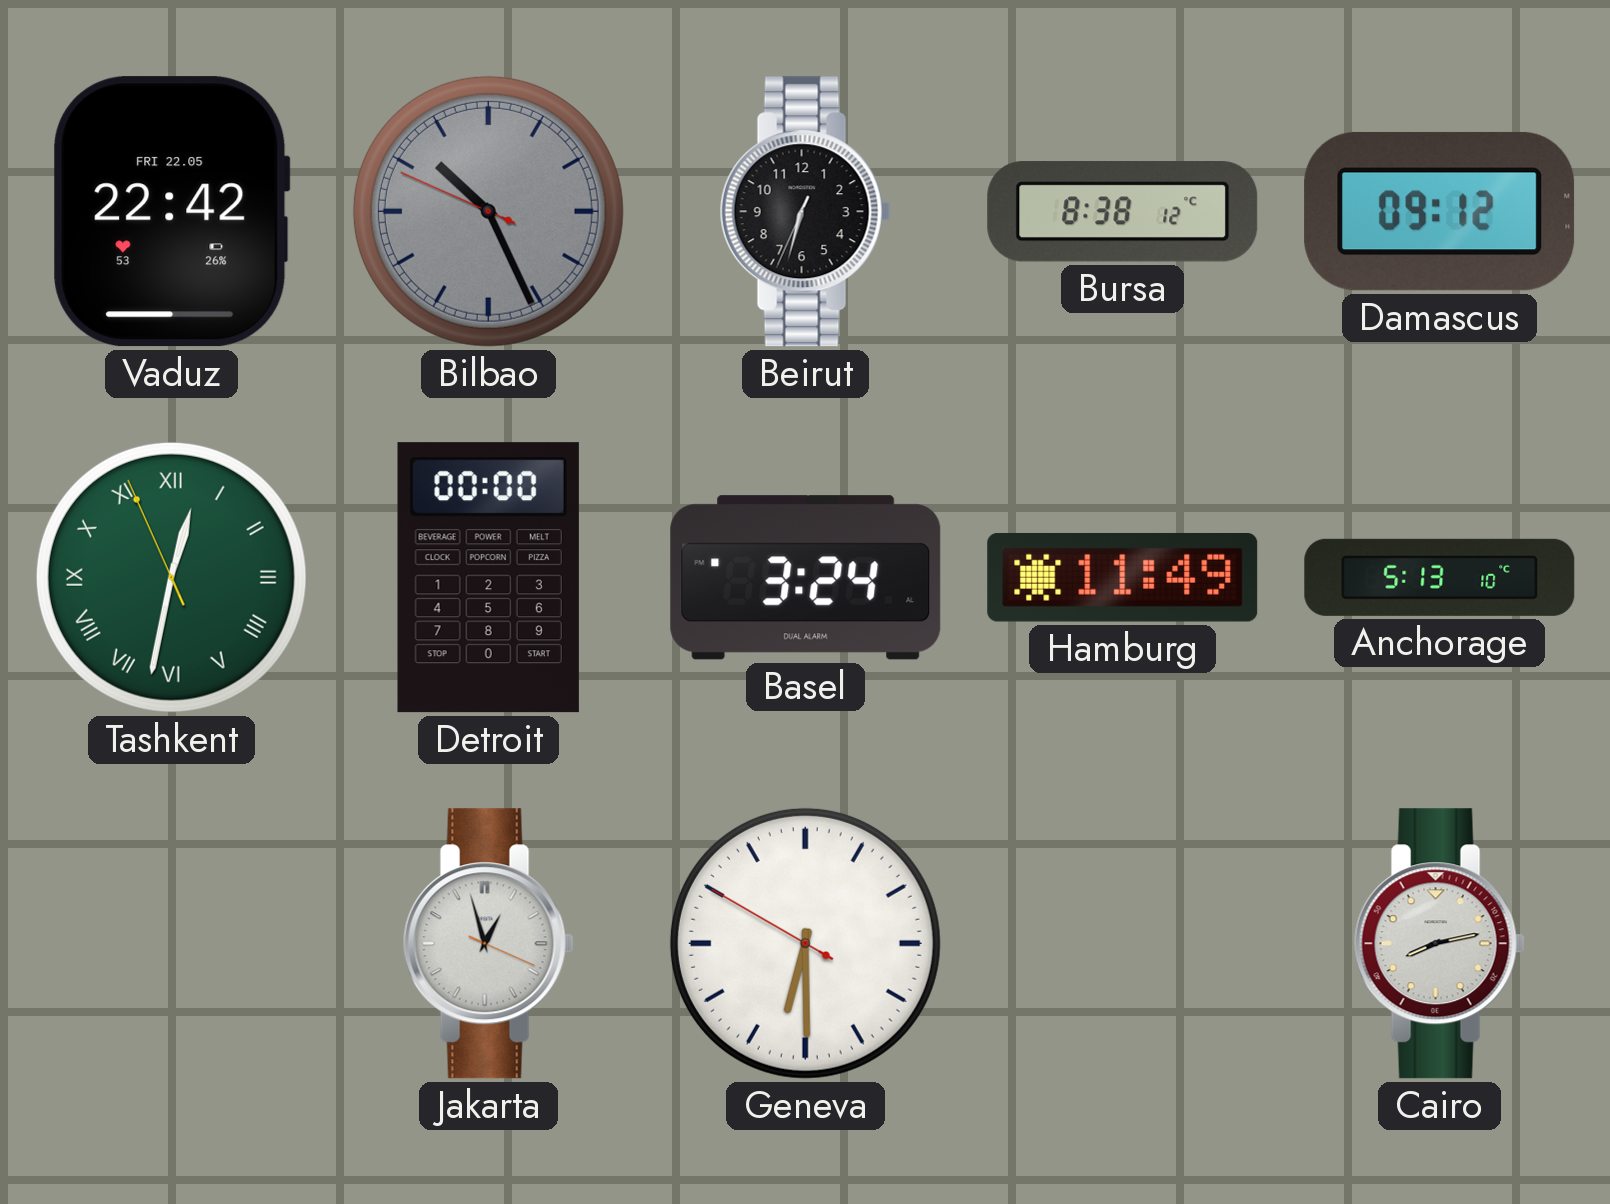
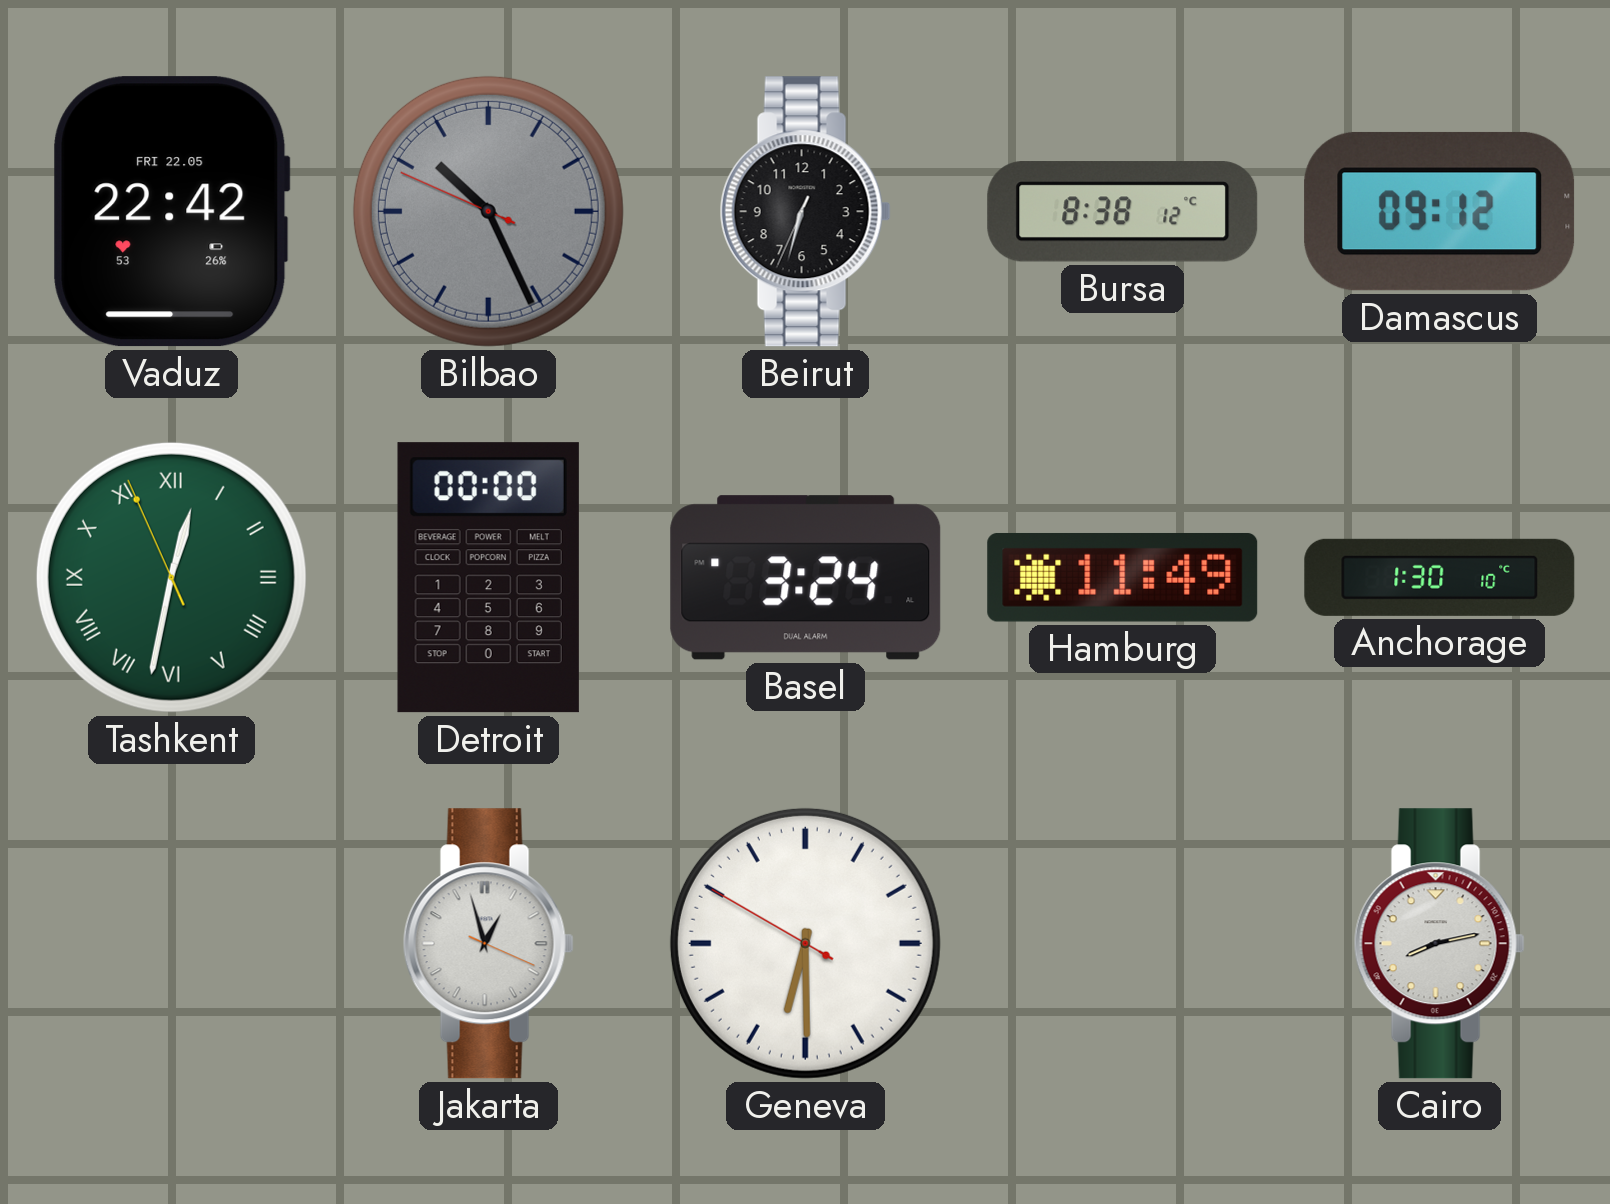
Anchorage: 5:13 -> 1:30
